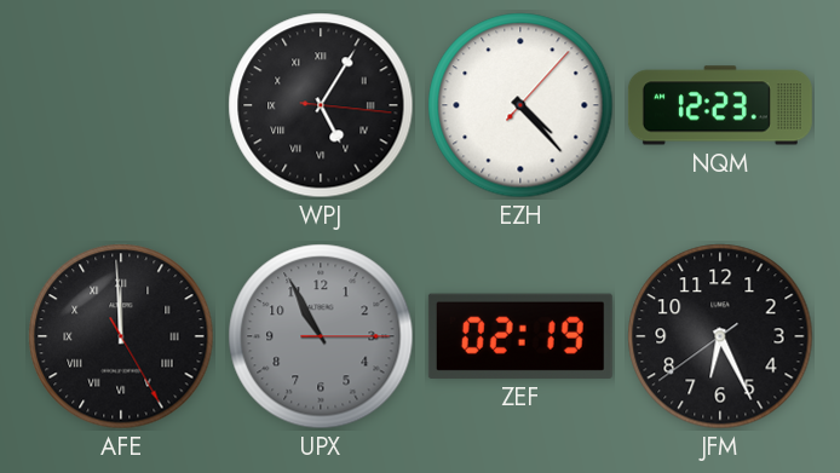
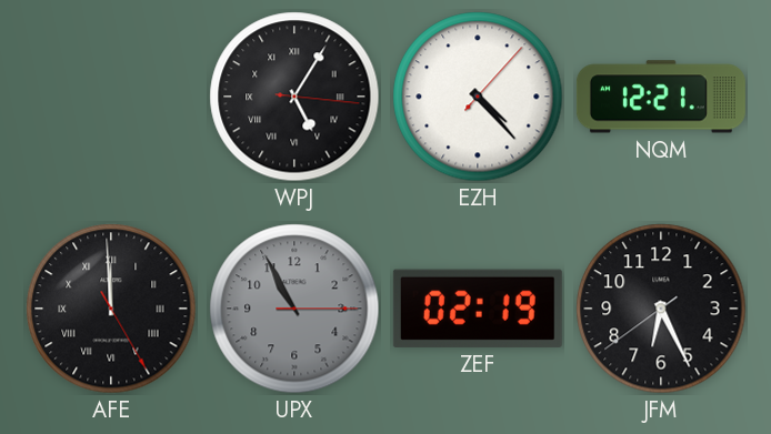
NQM: 12:23 -> 12:21
